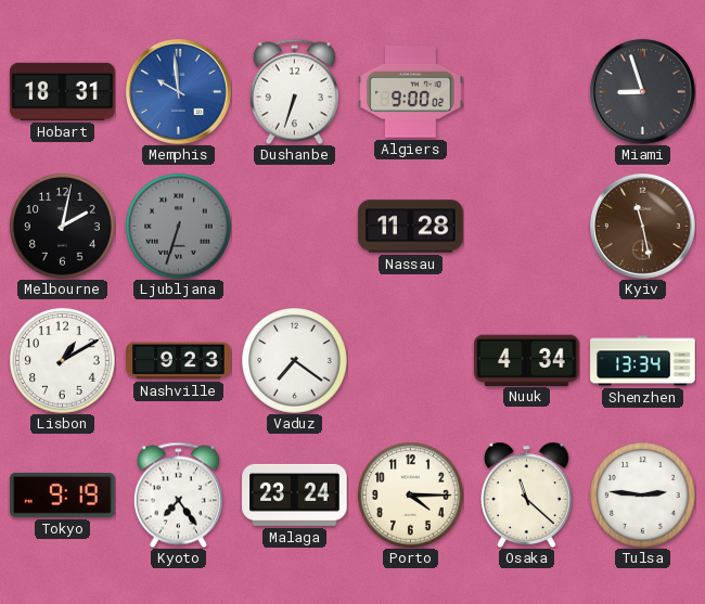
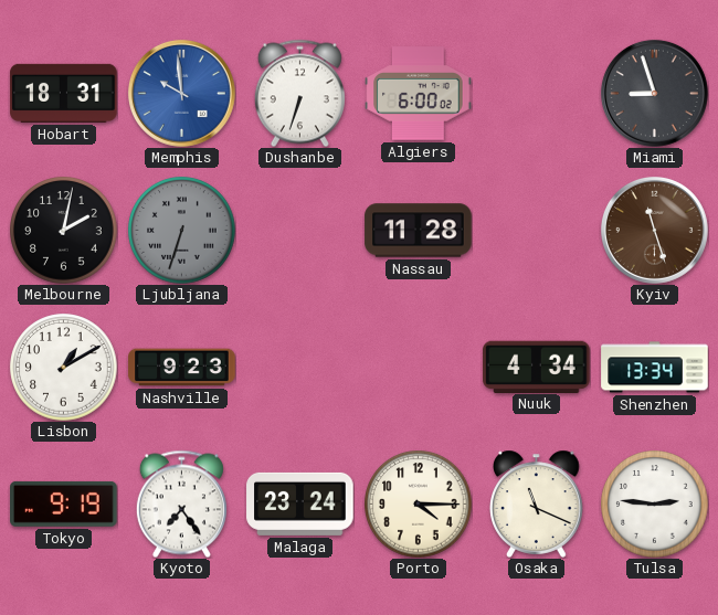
Algiers: 9:00 -> 6:00
Kyiv: 11:28 -> 11:27
Vaduz: 7:21 -> none
Osaka: 11:22 -> 11:19
